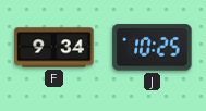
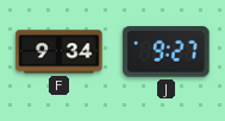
J: 10:25 -> 9:27
